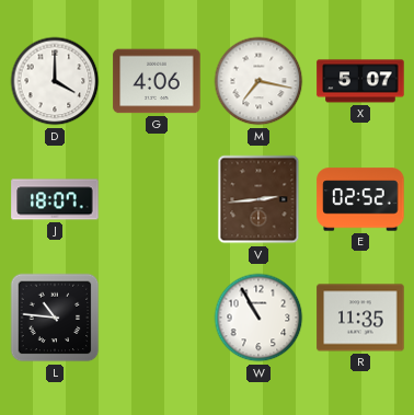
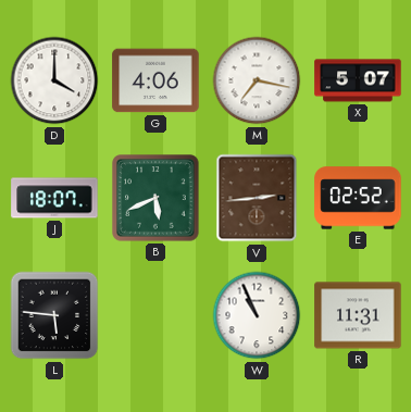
B: none -> 5:41
L: 10:46 -> 5:46
W: 10:55 -> 10:56
R: 11:35 -> 11:31
